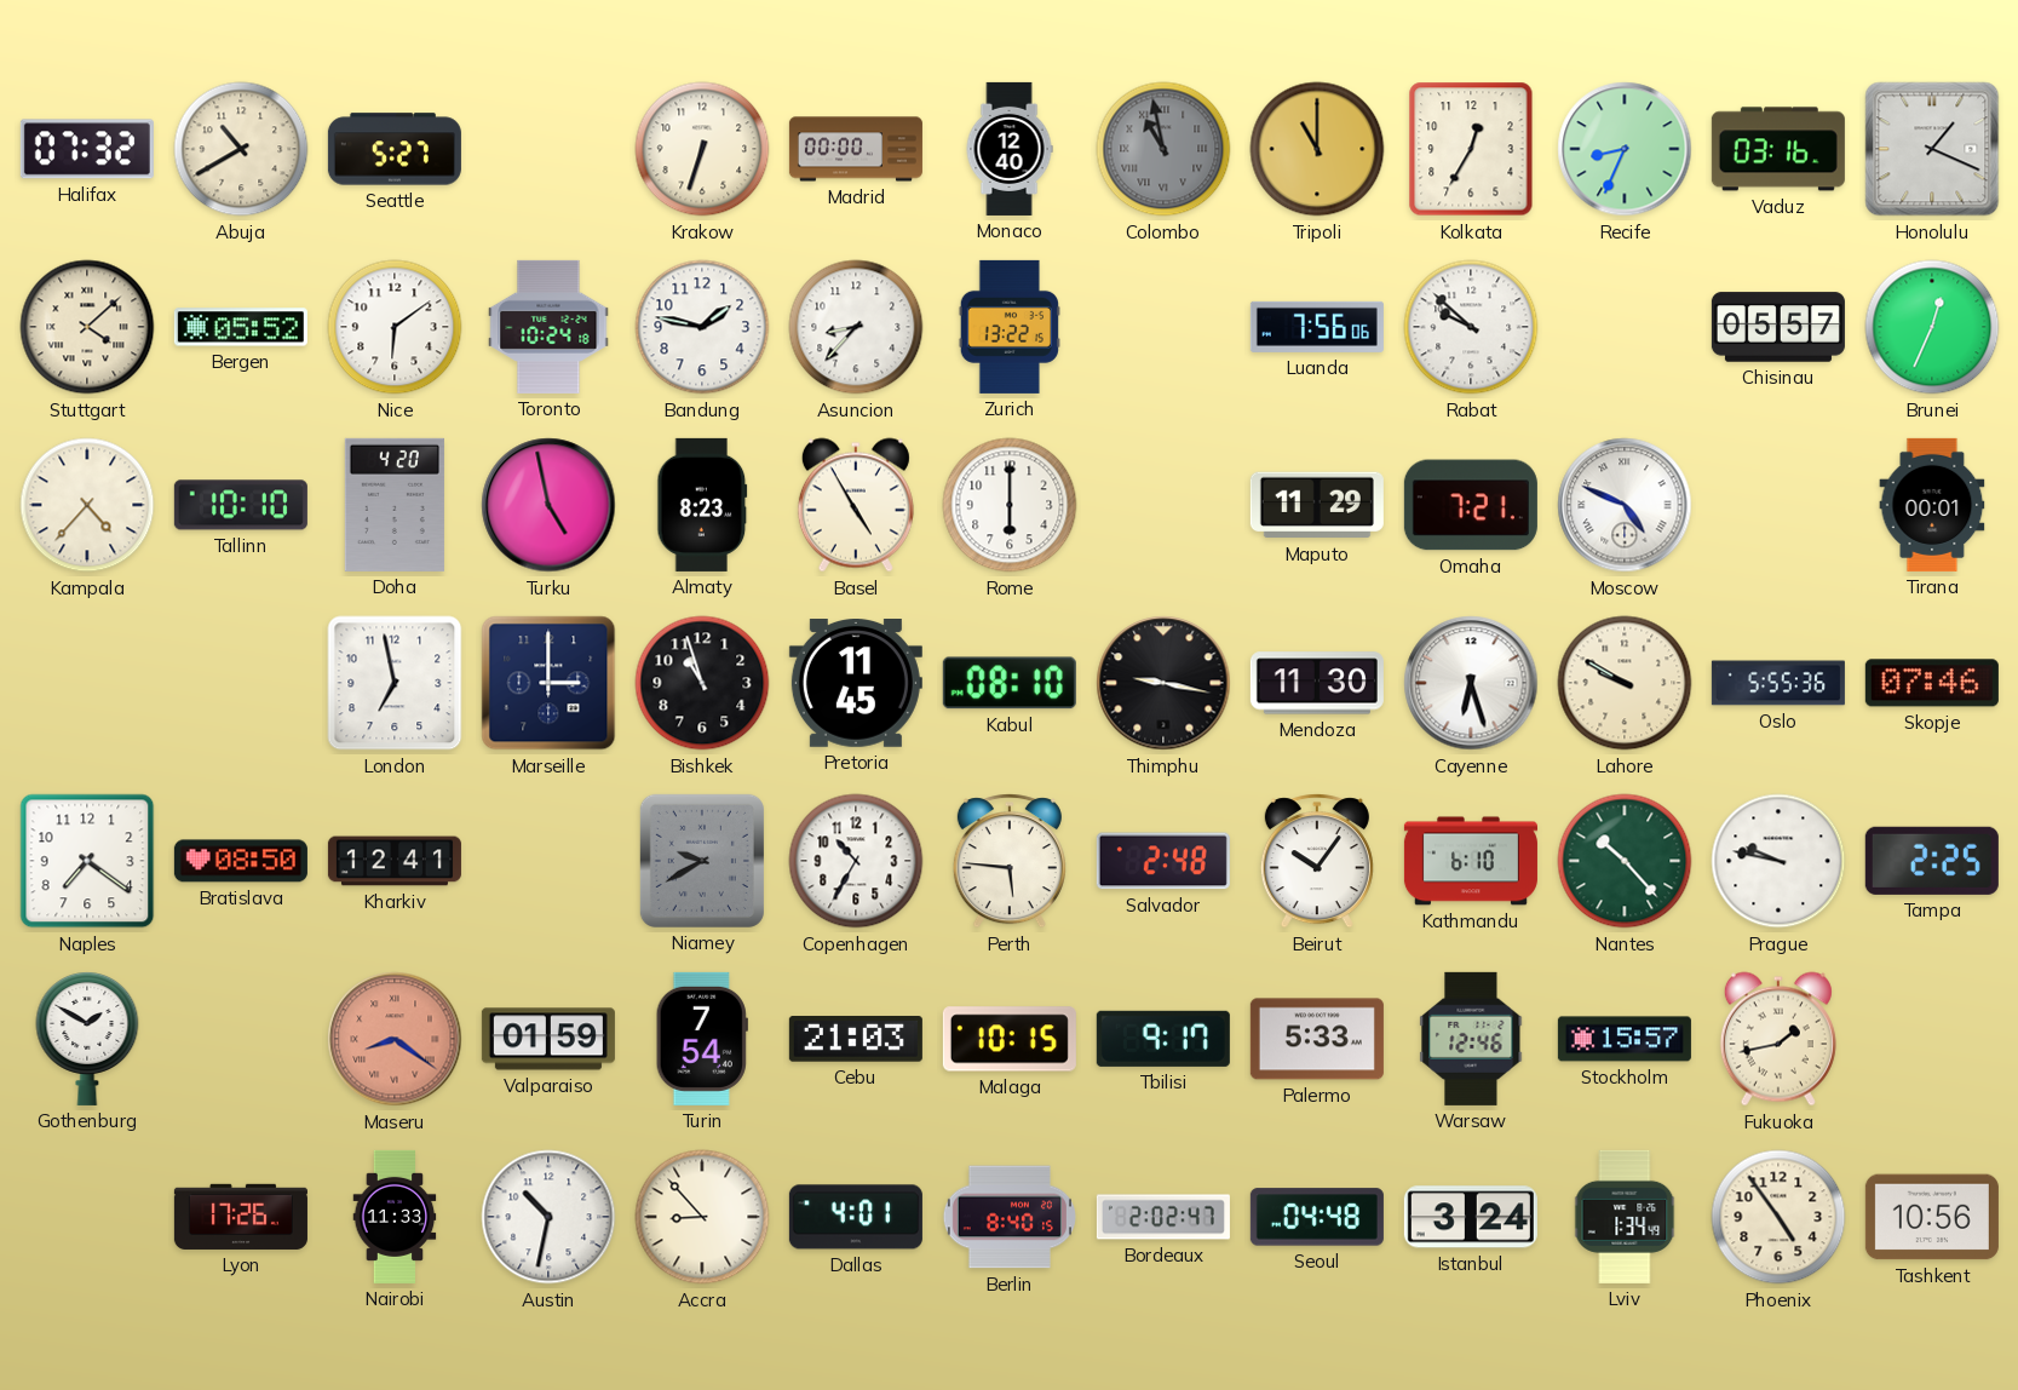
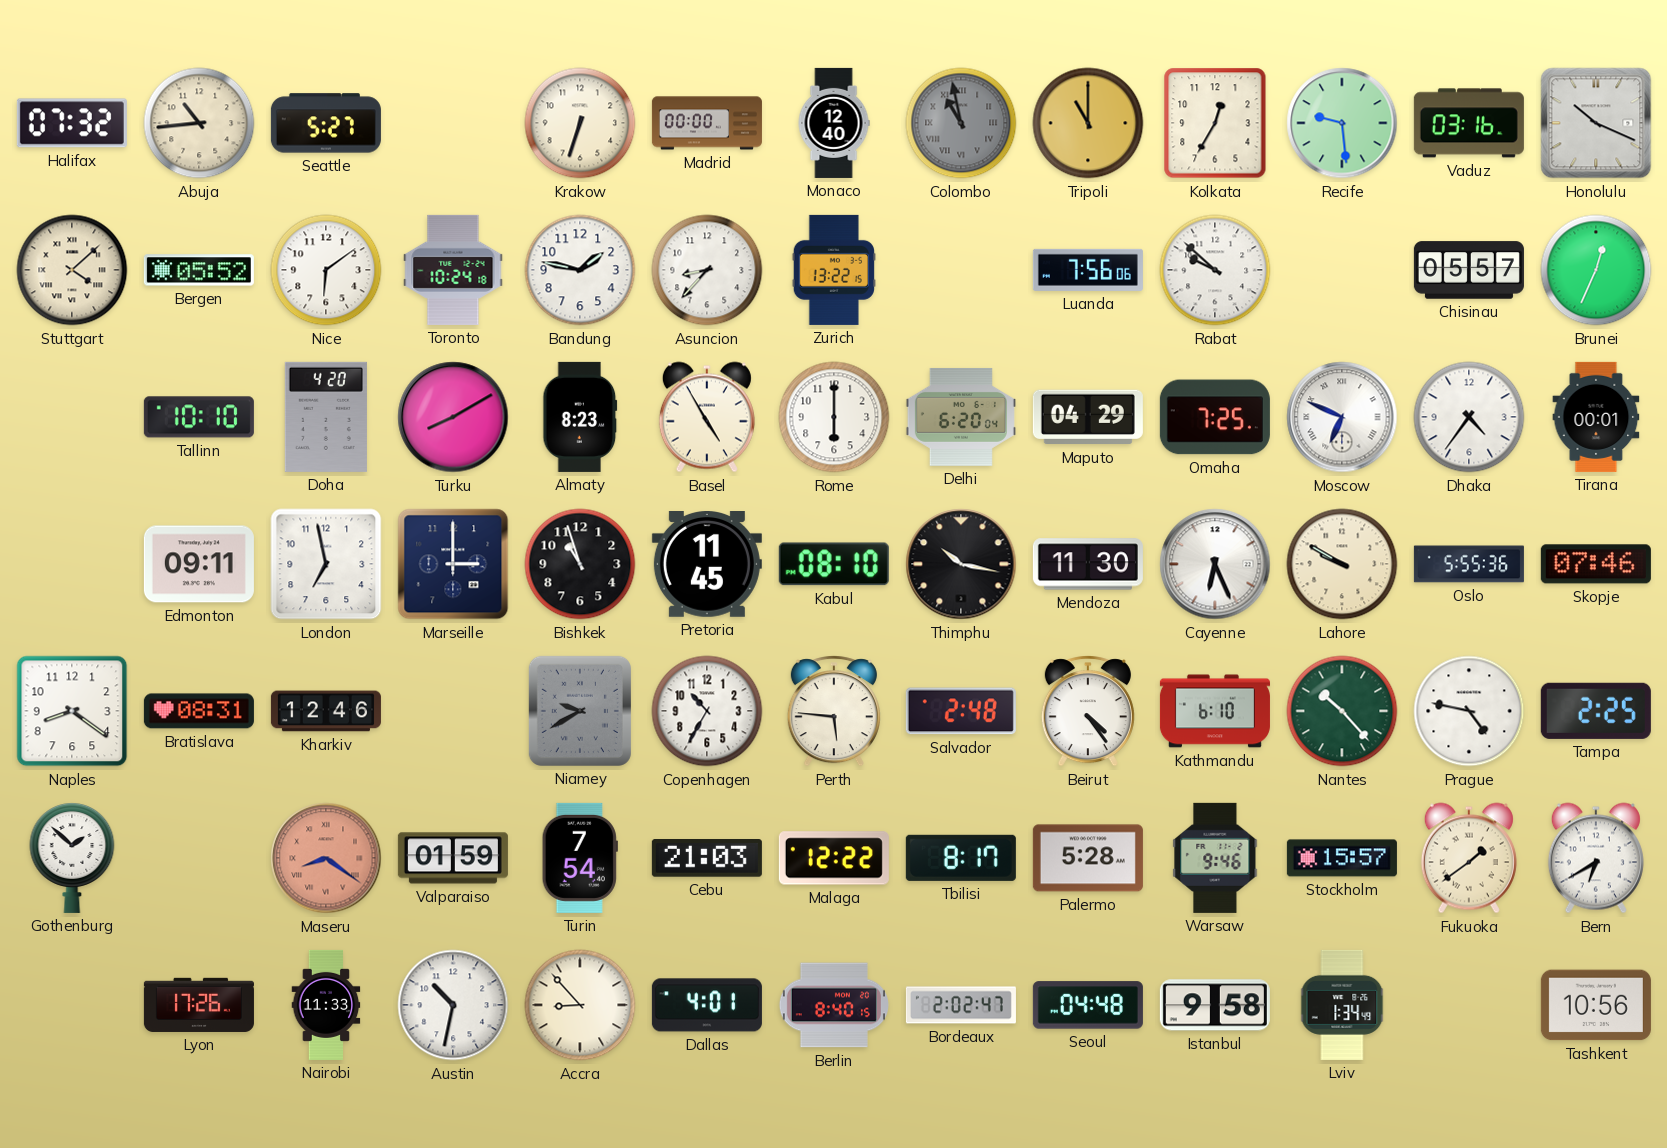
Abuja: 10:40 -> 10:44
Recife: 8:34 -> 9:29
Honolulu: 1:19 -> 10:19
Kampala: 4:37 -> none
Turku: 4:58 -> 8:10
Delhi: none -> 6:20
Maputo: 11:29 -> 04:29
Omaha: 7:21 -> 7:25
Moscow: 4:49 -> 6:49
Dhaka: none -> 4:36
Edmonton: none -> 09:11
Thimphu: 9:17 -> 10:17
Cayenne: 6:27 -> 6:26
Naples: 7:21 -> 8:21
Bratislava: 08:50 -> 08:31
Kharkiv: 12:41 -> 12:46
Beirut: 10:06 -> 4:24
Prague: 9:47 -> 4:47
Gothenburg: 1:50 -> 1:52
Malaga: 10:15 -> 12:22
Tbilisi: 9:17 -> 8:17
Palermo: 5:33 -> 5:28
Warsaw: 12:46 -> 9:46
Fukuoka: 1:43 -> 1:39
Bern: none -> 6:40
Istanbul: 3:24 -> 9:58
Phoenix: 4:54 -> none
